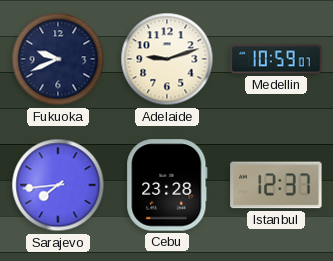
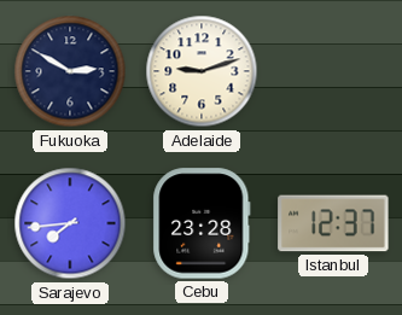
Fukuoka: 9:41 -> 2:50
Medellin: 10:59 -> none
